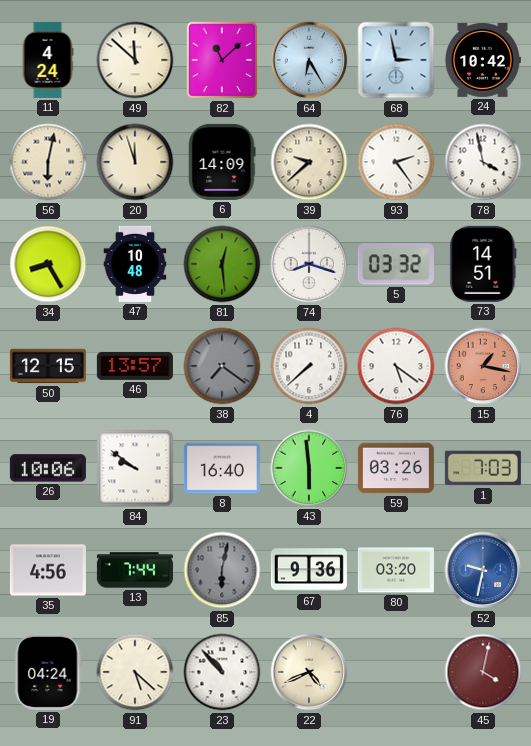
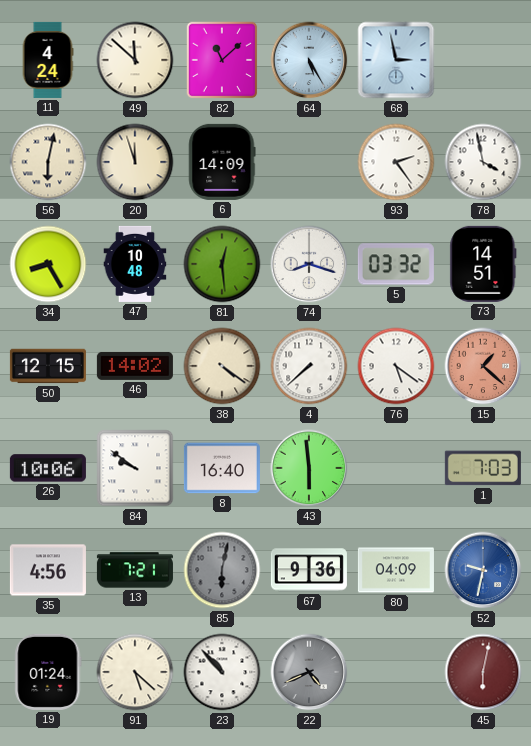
64: 6:25 -> 5:25
24: 10:42 -> none
39: 9:38 -> none
46: 13:57 -> 14:02
38: 7:21 -> 4:21
38 dial: grey -> cream
15: 1:17 -> 1:22
59: 03:26 -> none
13: 7:44 -> 7:21
80: 03:20 -> 04:09
19: 04:24 -> 01:24
22 dial: cream -> grey
45: 4:02 -> 6:02
